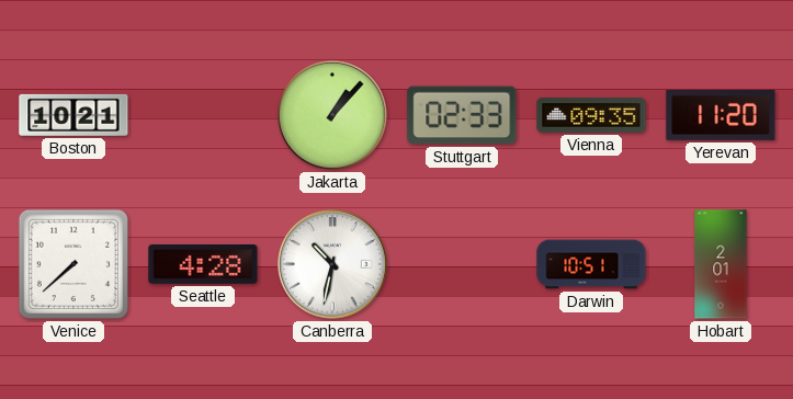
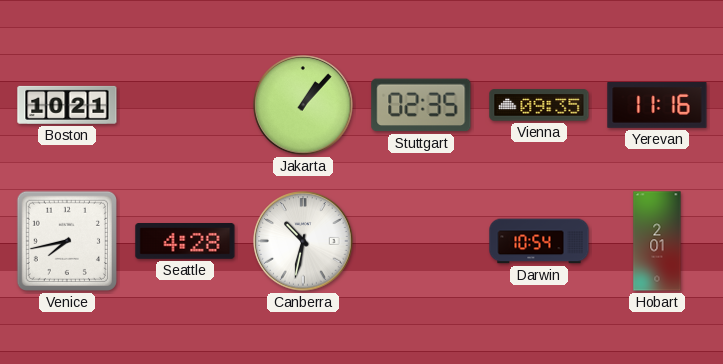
Stuttgart: 02:33 -> 02:35
Yerevan: 11:20 -> 11:16
Venice: 7:38 -> 7:43
Darwin: 10:51 -> 10:54
